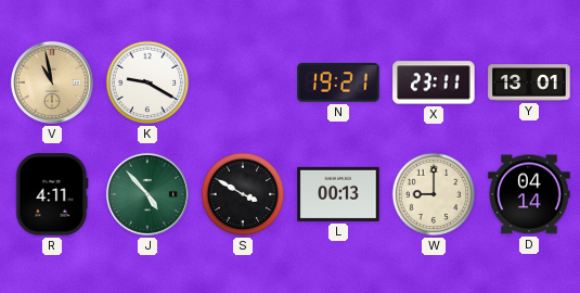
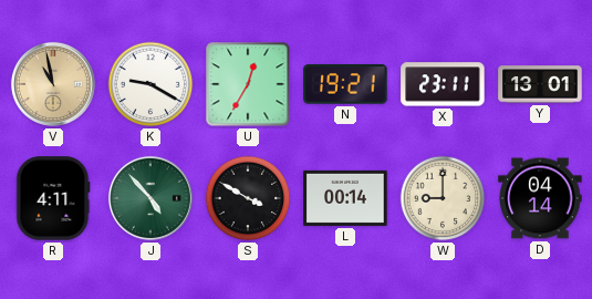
U: none -> 12:35
L: 00:13 -> 00:14
